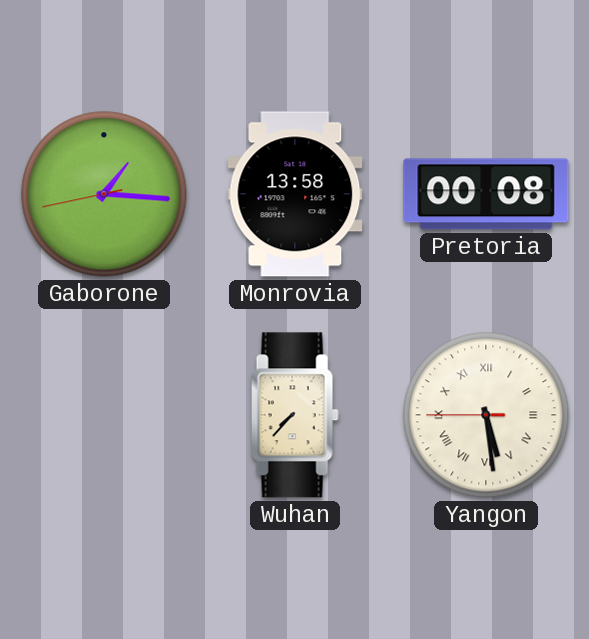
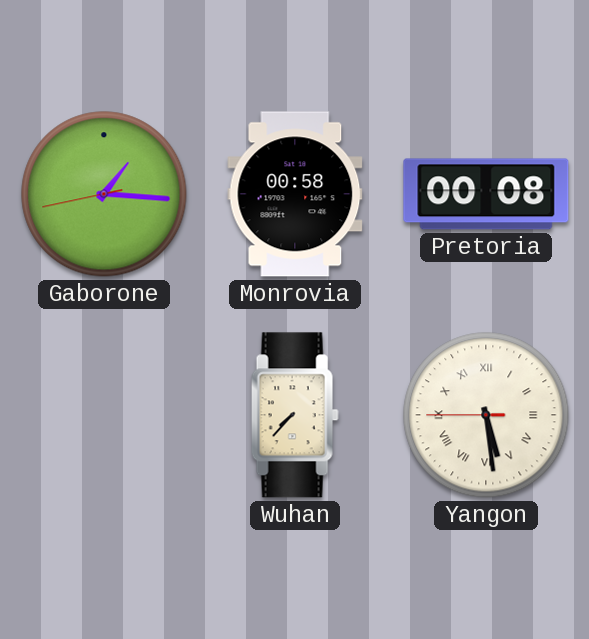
Monrovia: 13:58 -> 00:58
